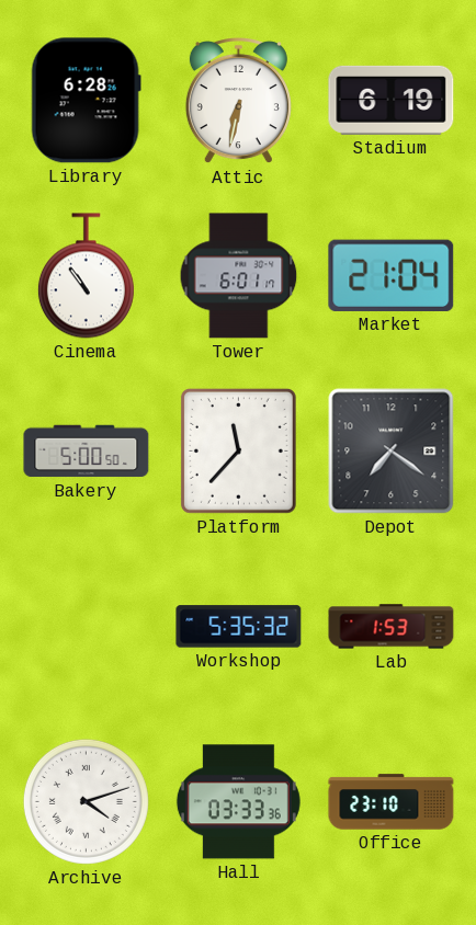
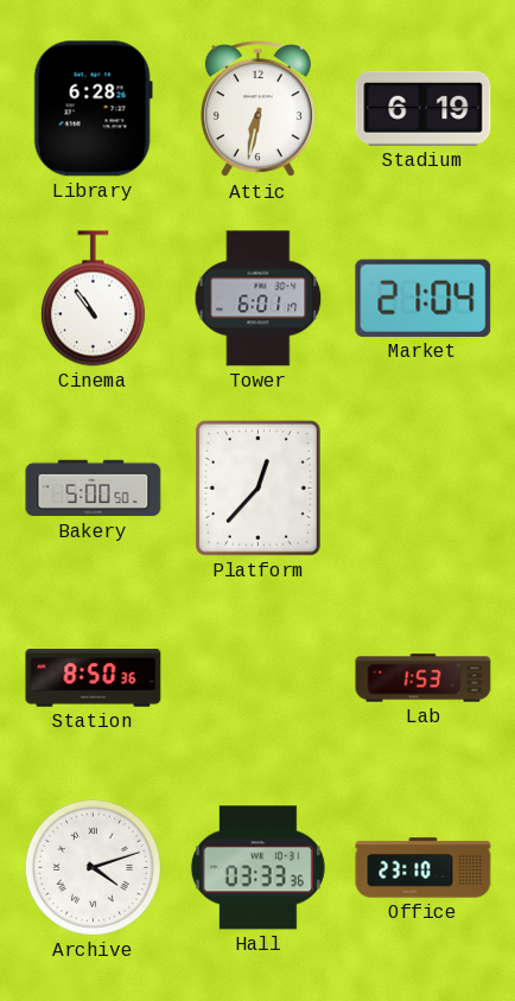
Platform: 11:37 -> 12:37
Depot: 7:21 -> none
Station: none -> 8:50
Workshop: 5:35 -> none
